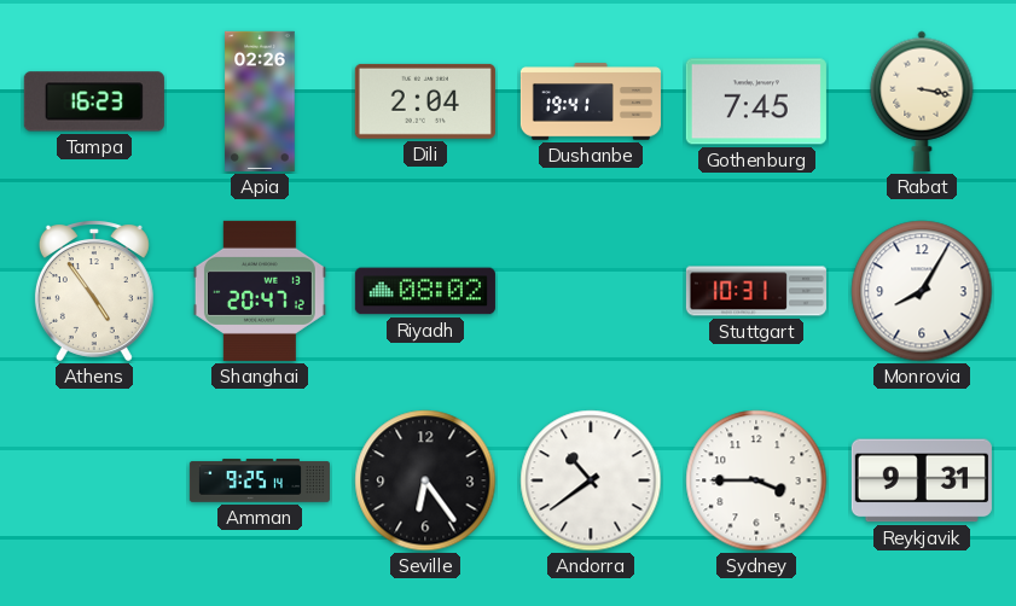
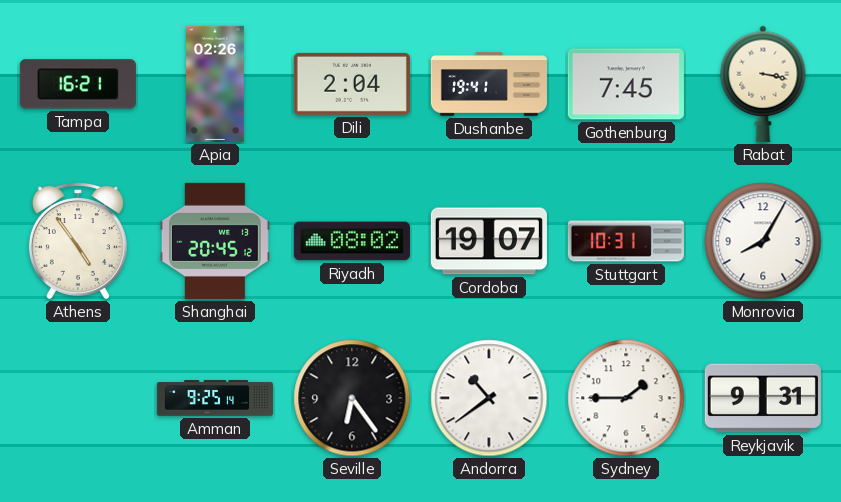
Tampa: 16:23 -> 16:21
Shanghai: 20:47 -> 20:45
Cordoba: none -> 19:07
Sydney: 3:45 -> 1:45
